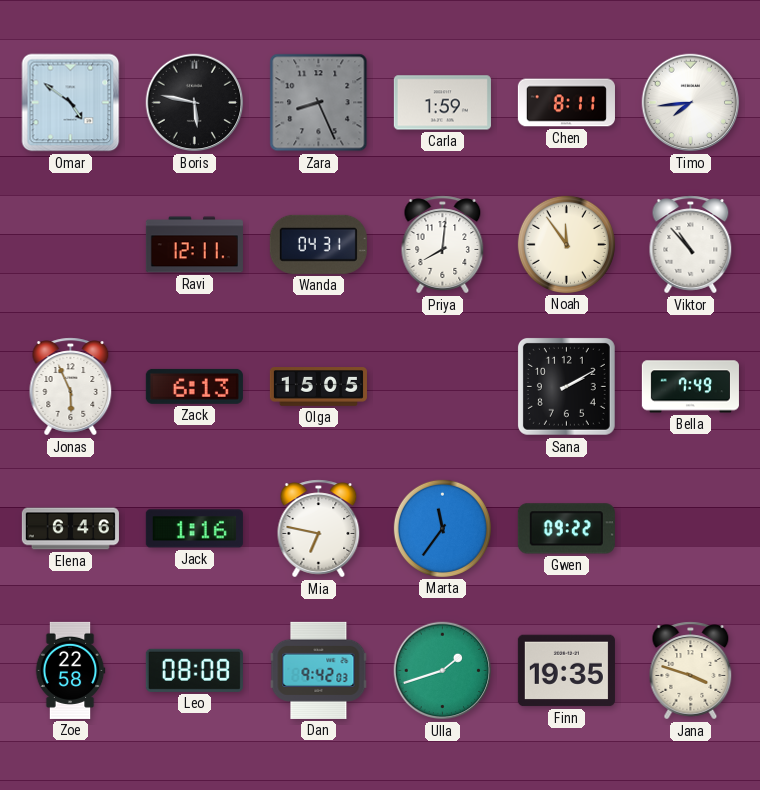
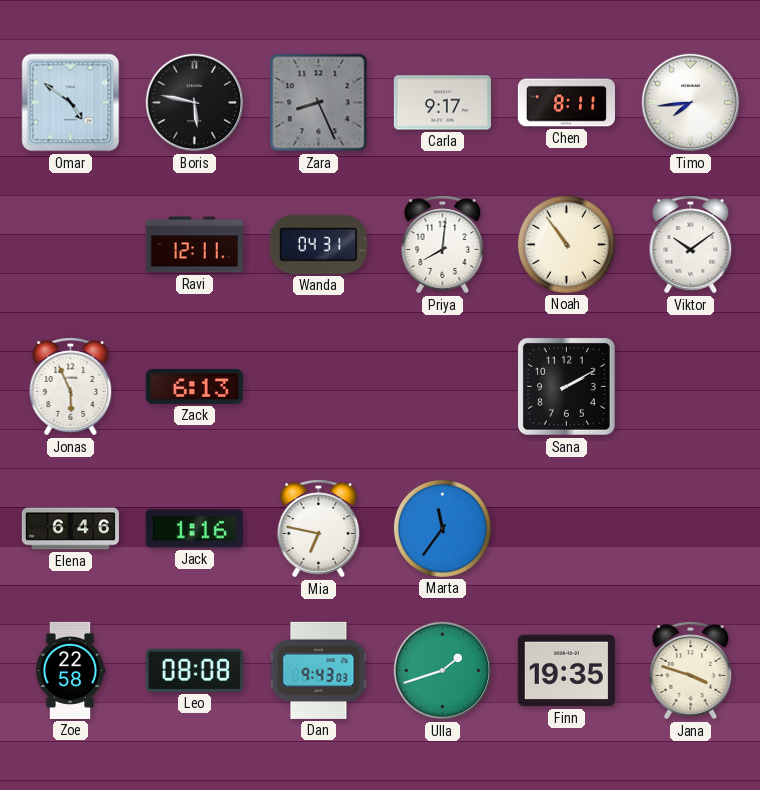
Carla: 1:59 -> 9:17
Noah: 11:54 -> 10:54
Viktor: 10:53 -> 10:09
Olga: 15:05 -> none
Bella: 7:49 -> none
Gwen: 09:22 -> none
Dan: 9:42 -> 9:43
